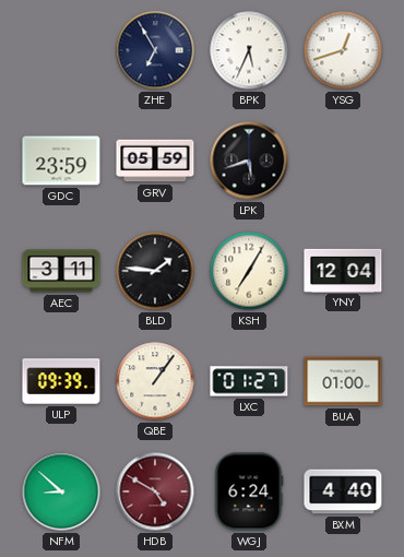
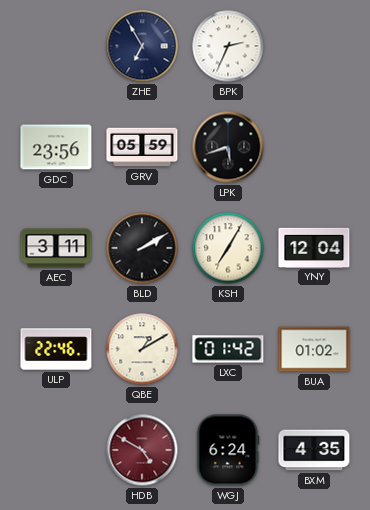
BPK: 5:34 -> 2:34
YSG: 12:42 -> none
GDC: 23:59 -> 23:56
BLD: 1:46 -> 2:10
ULP: 09:39 -> 22:46
QBE: 1:06 -> 1:10
LXC: 01:27 -> 01:42
BUA: 01:00 -> 01:02
NFM: 8:52 -> none
BXM: 4:40 -> 4:35
